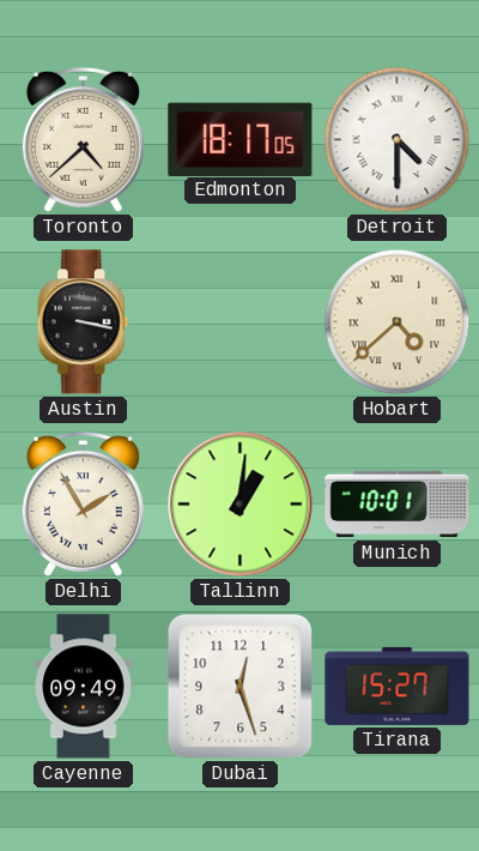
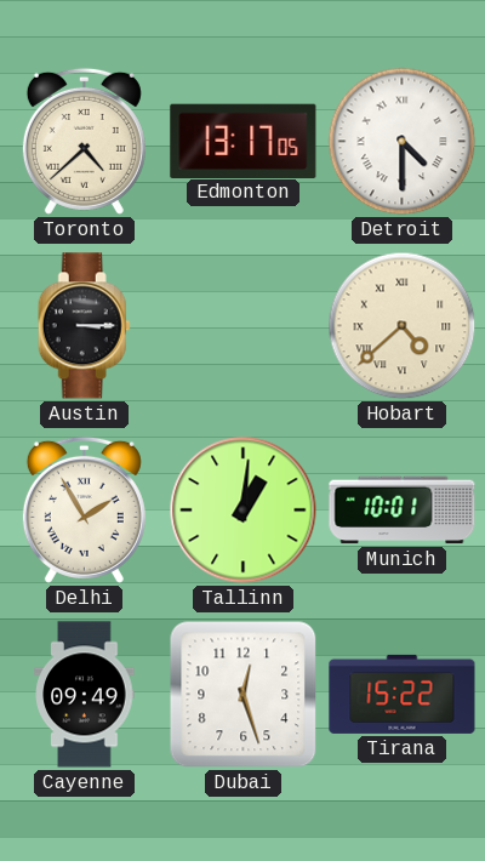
Edmonton: 18:17 -> 13:17
Austin: 3:17 -> 3:15
Tirana: 15:27 -> 15:22
